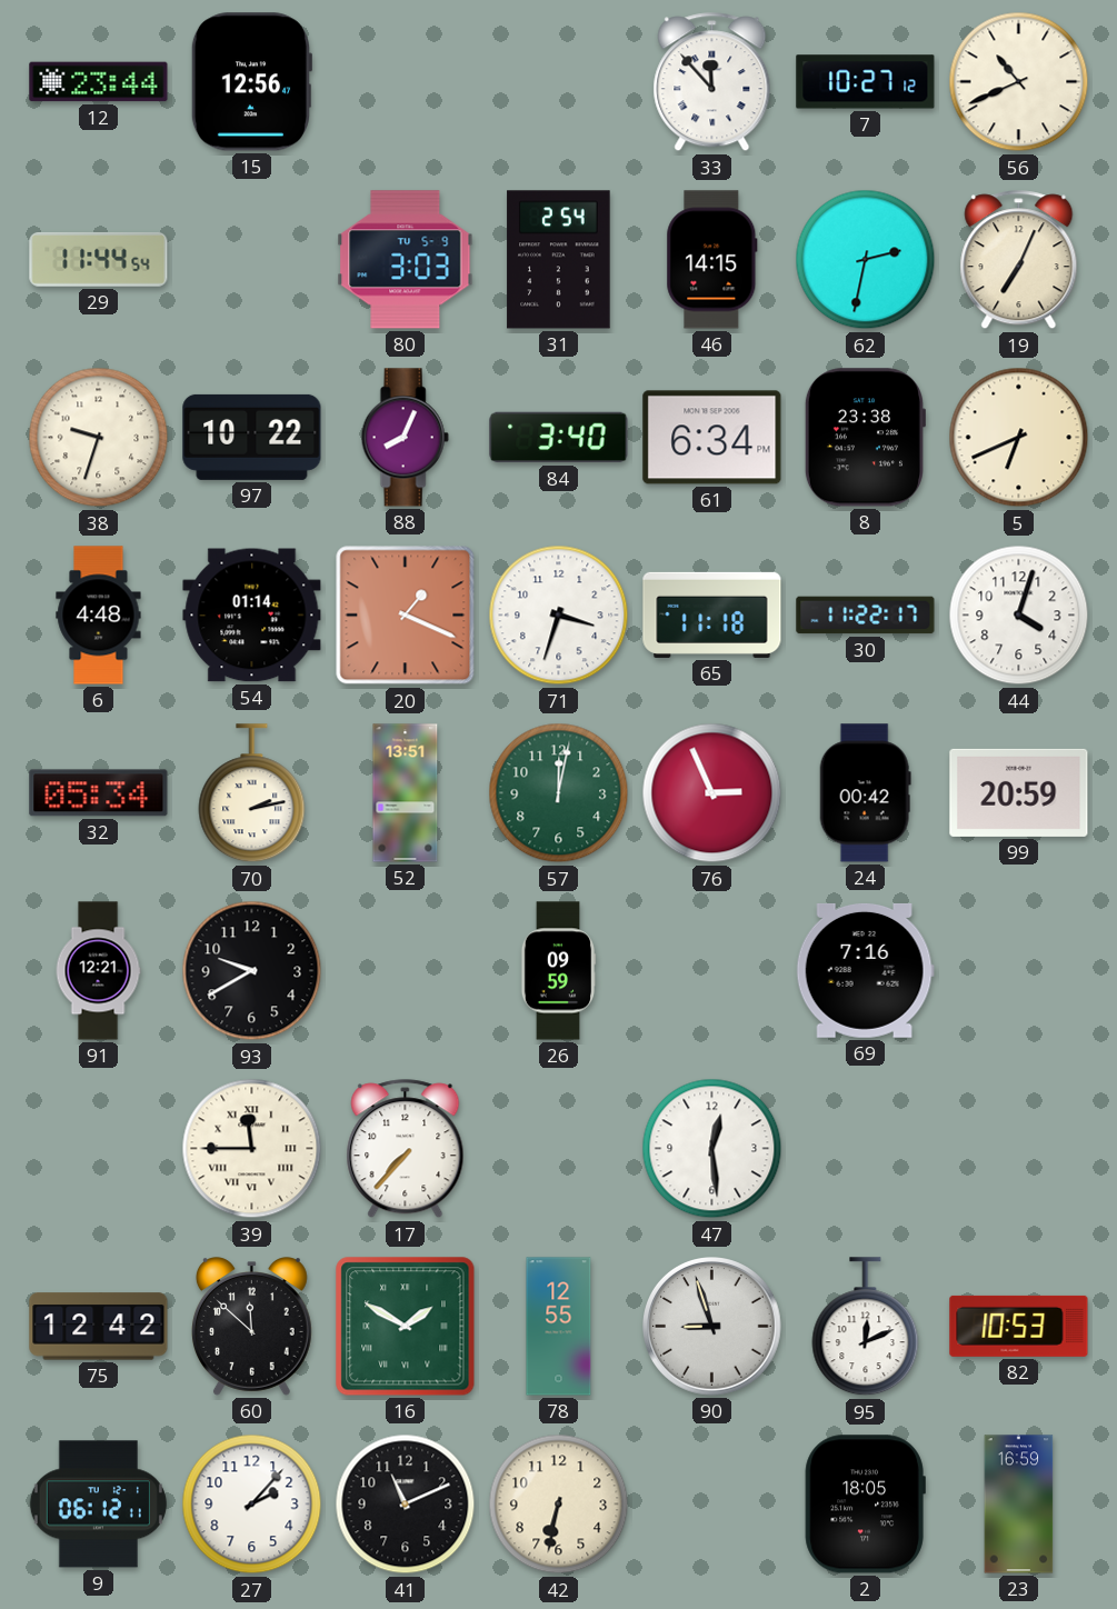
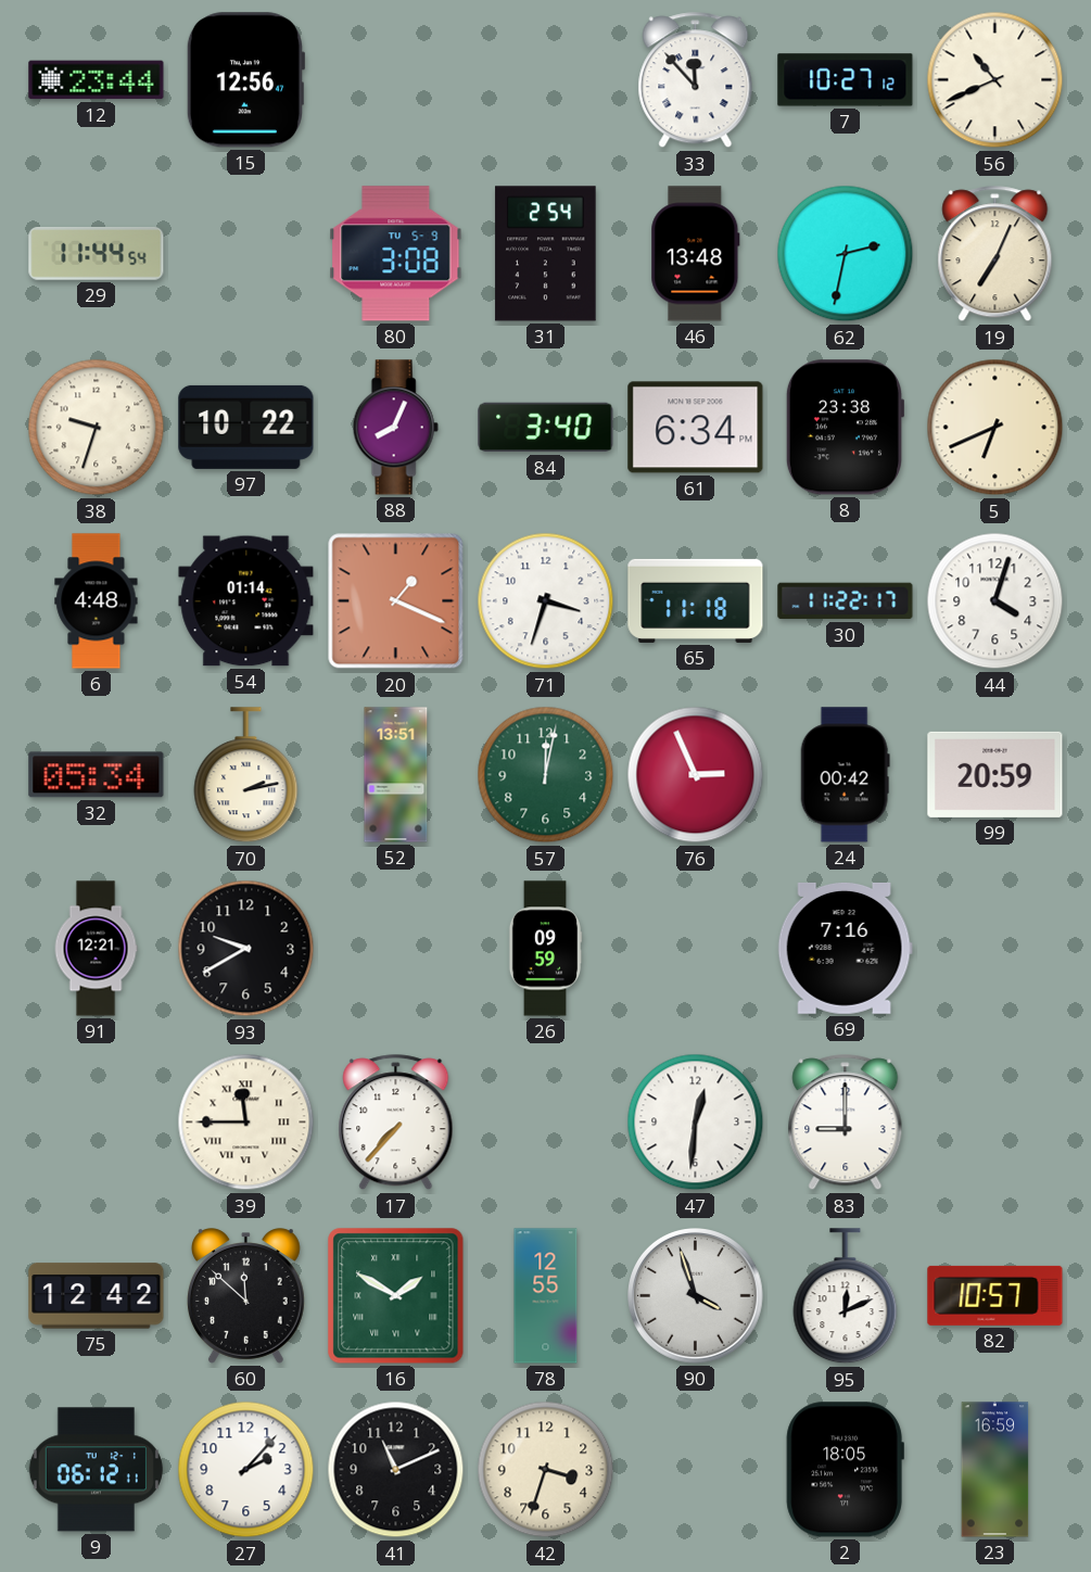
80: 3:03 -> 3:08
46: 14:15 -> 13:48
47: 12:29 -> 12:31
83: none -> 9:00
90: 8:57 -> 3:57
82: 10:53 -> 10:57
42: 6:32 -> 3:33
